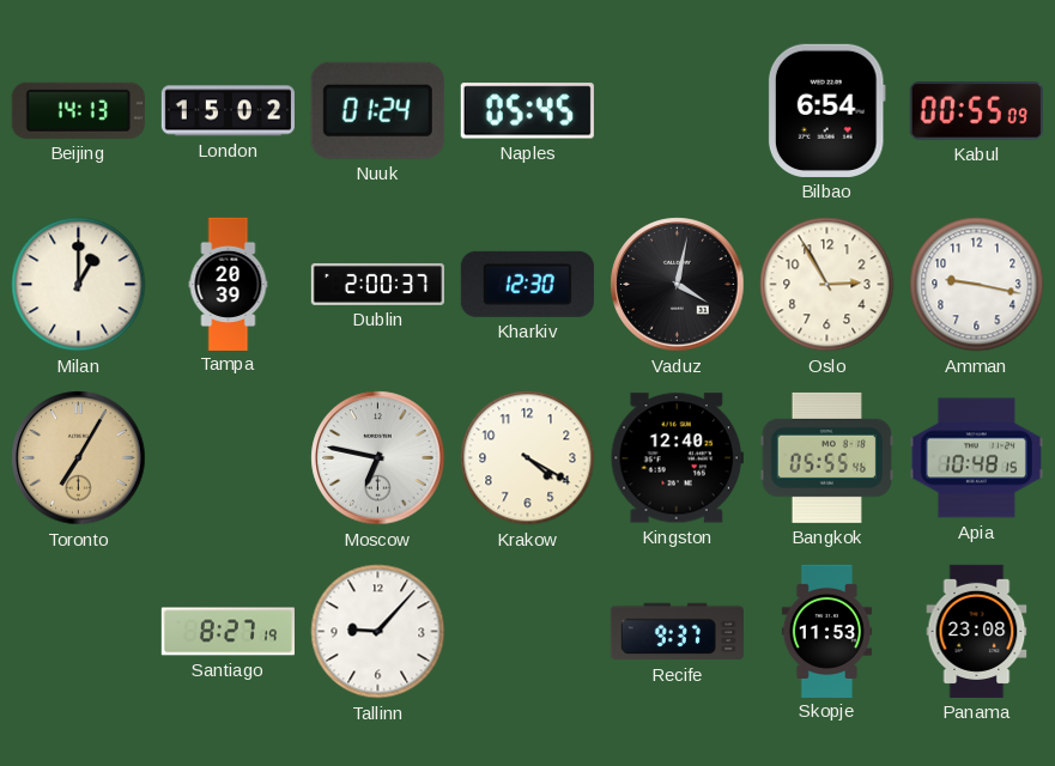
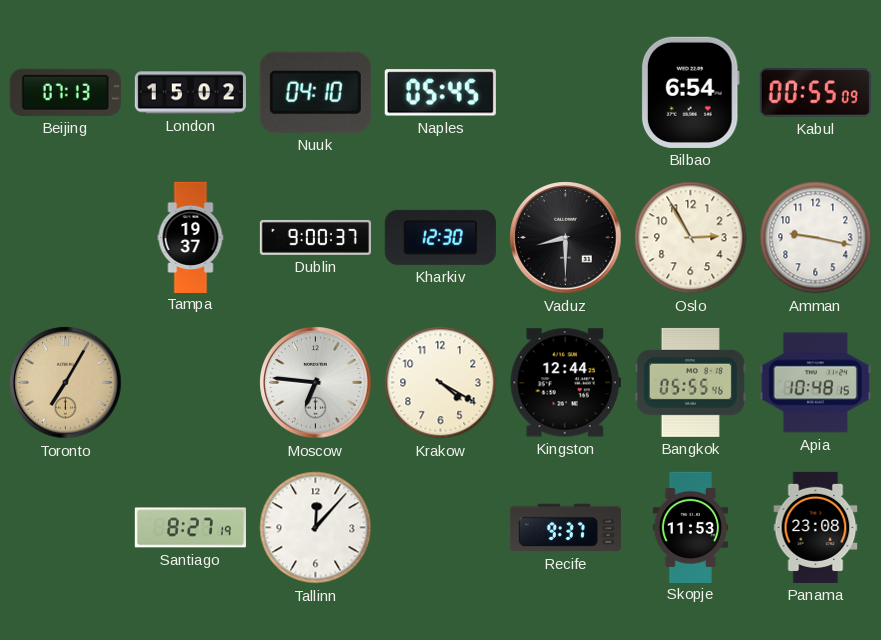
Beijing: 14:13 -> 07:13
Nuuk: 01:24 -> 04:10
Milan: 1:00 -> none
Tampa: 20:39 -> 19:37
Dublin: 2:00 -> 9:00
Vaduz: 4:02 -> 8:30
Moscow: 6:47 -> 6:46
Kingston: 12:40 -> 12:44
Tallinn: 9:07 -> 12:07
